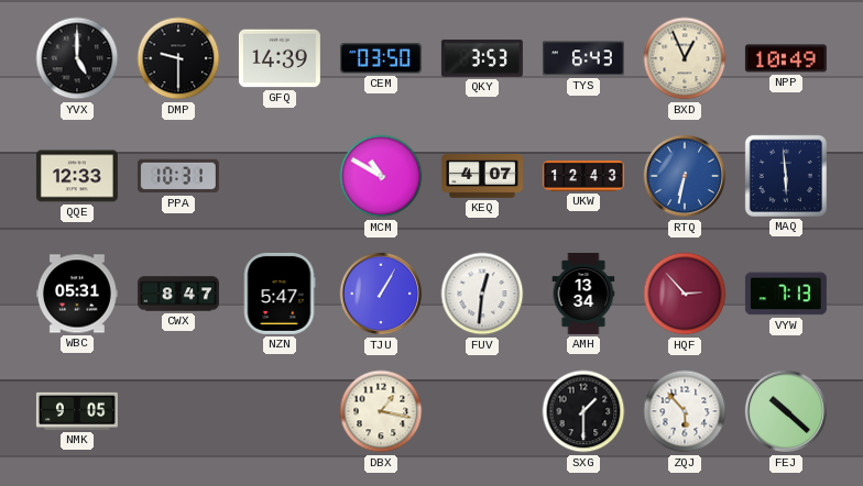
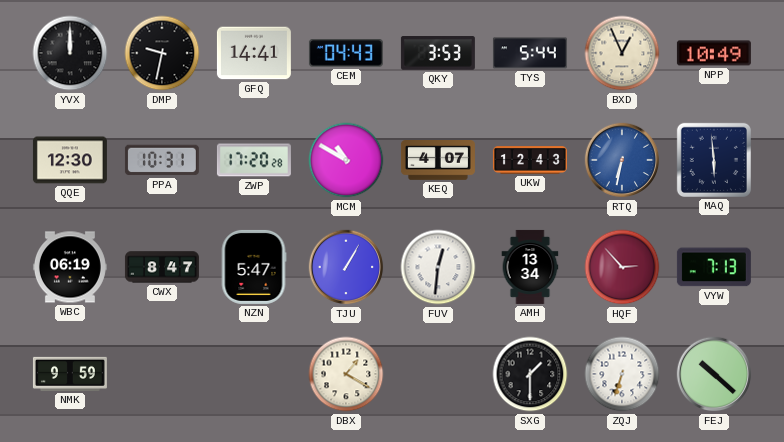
YVX: 5:00 -> 12:00
DMP: 9:30 -> 9:32
GFQ: 14:39 -> 14:41
CEM: 03:50 -> 04:43
TYS: 6:43 -> 5:44
QQE: 12:33 -> 12:30
ZWP: none -> 17:20
WBC: 05:31 -> 06:19
NMK: 9:05 -> 9:59
DBX: 1:17 -> 1:20
ZQJ: 5:53 -> 6:33
